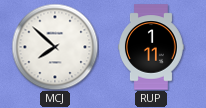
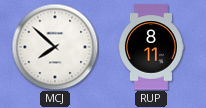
RUP: 1:11 -> 8:11
